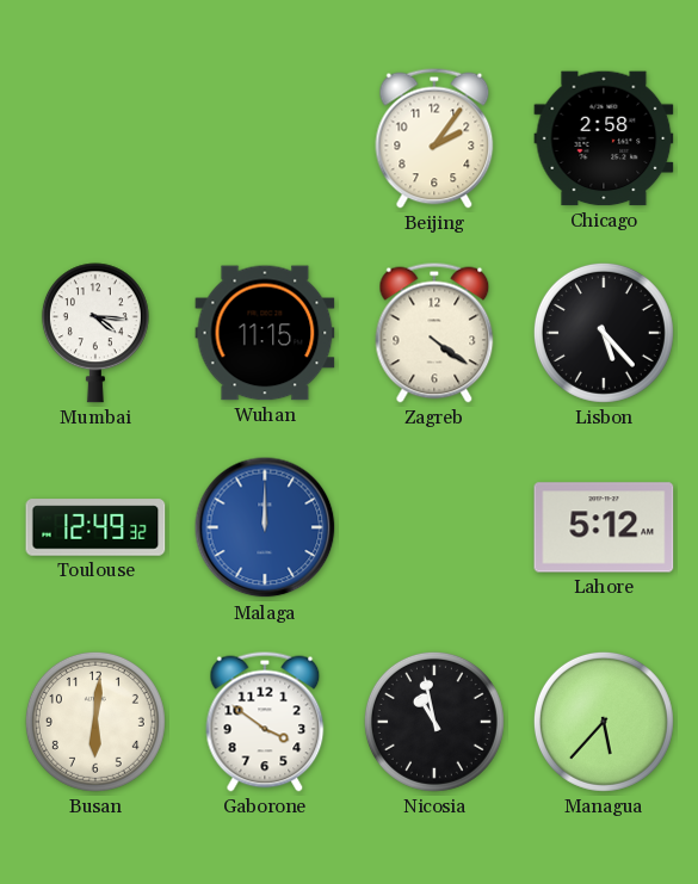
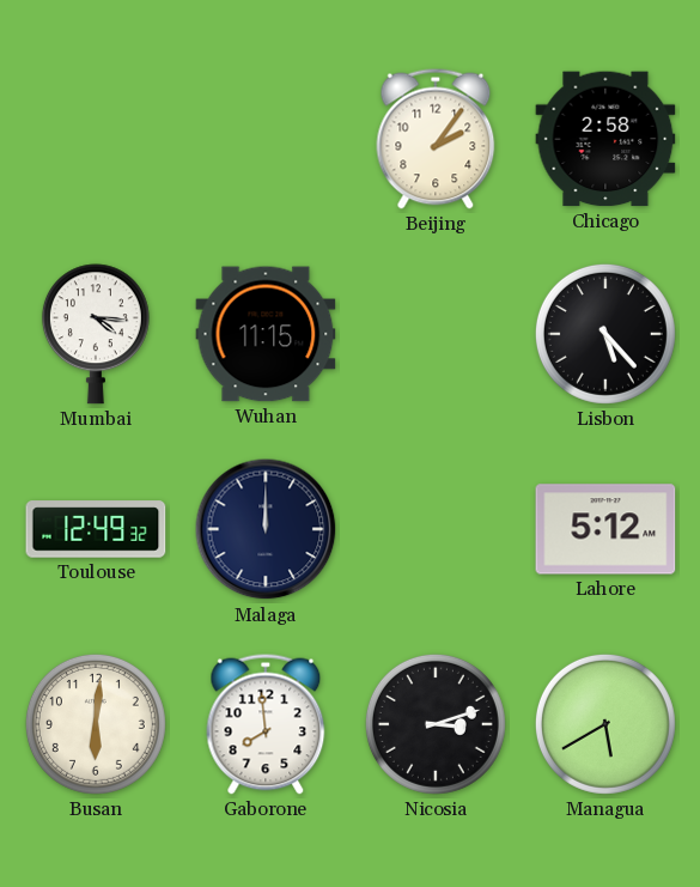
Zagreb: 4:21 -> none
Malaga dial: blue -> navy
Gaborone: 3:51 -> 7:59
Nicosia: 10:58 -> 3:12
Managua: 5:37 -> 5:40
